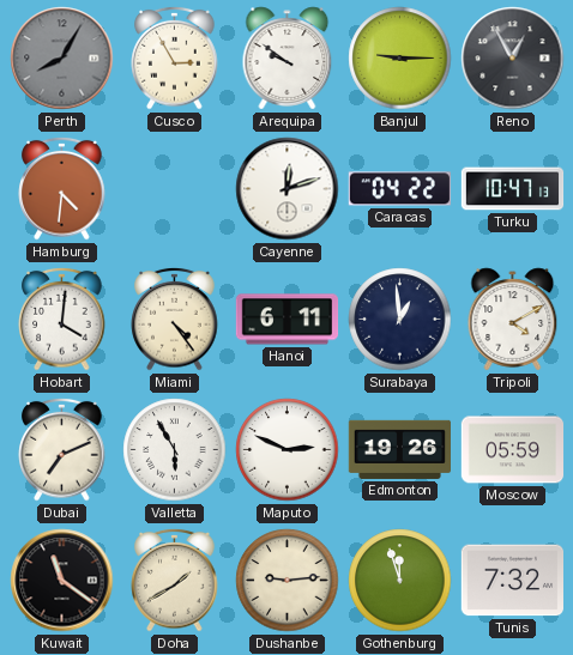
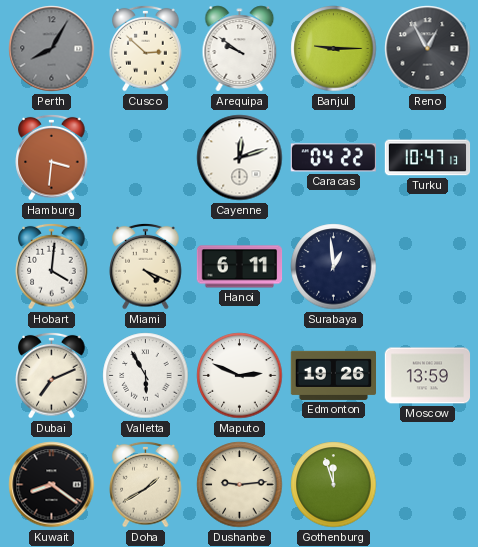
Cusco: 2:55 -> 2:52
Hamburg: 4:31 -> 3:31
Miami: 4:24 -> 4:19
Tripoli: 4:10 -> none
Moscow: 05:59 -> 13:59
Kuwait: 11:21 -> 8:21
Tunis: 7:32 -> none
